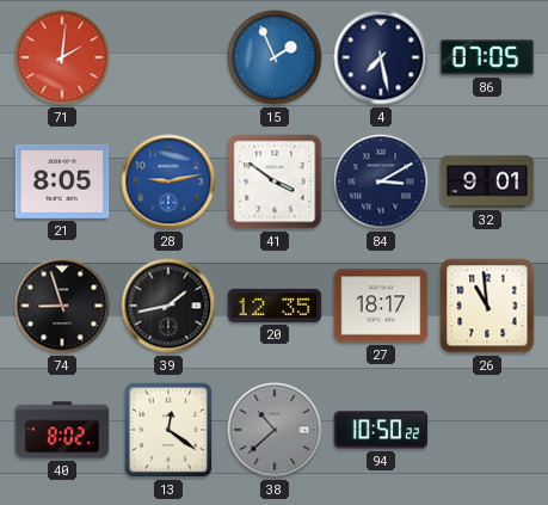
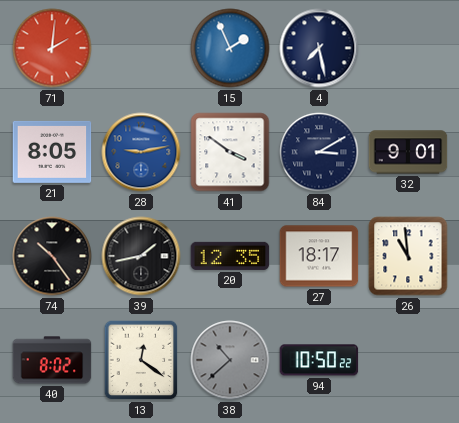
86: 07:05 -> none
74: 8:57 -> 10:24
